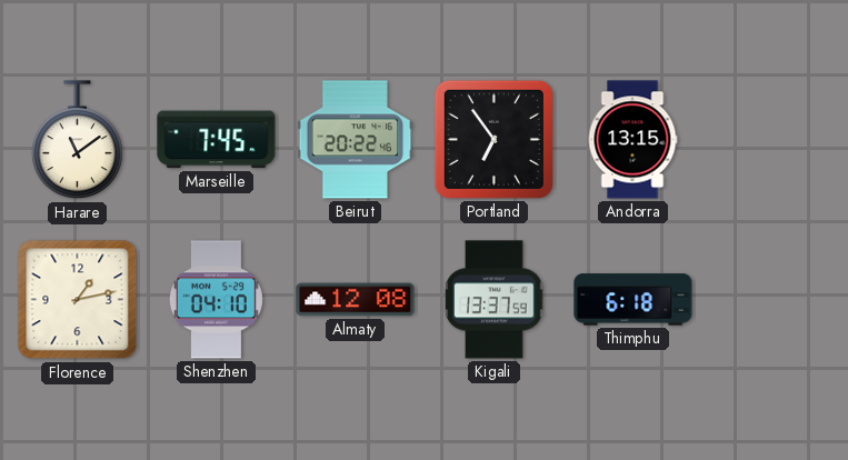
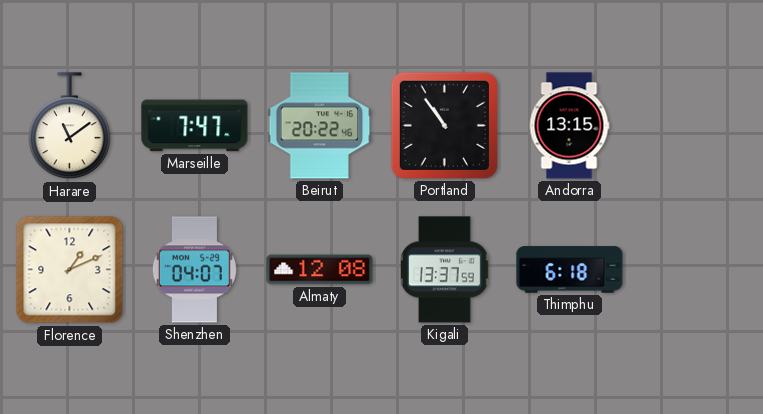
Marseille: 7:45 -> 7:47
Portland: 6:54 -> 10:54
Florence: 1:13 -> 1:11
Shenzhen: 04:10 -> 04:07
